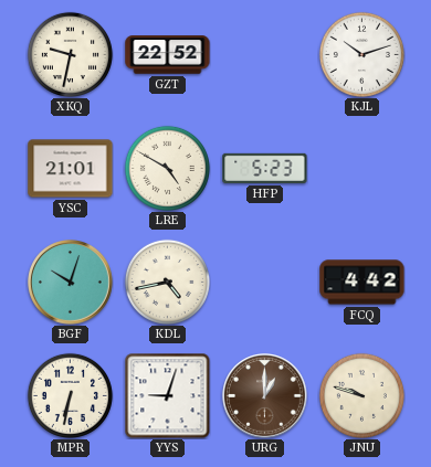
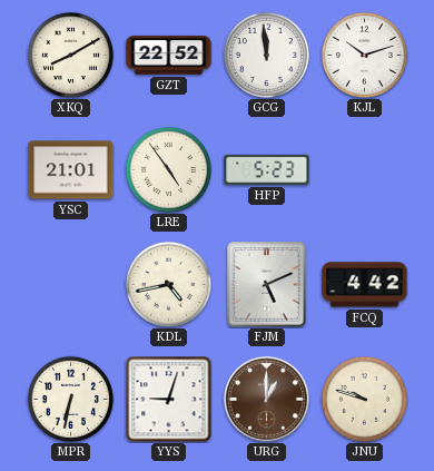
XKQ: 9:32 -> 8:10
GCG: none -> 11:59
LRE: 4:50 -> 4:54
BGF: 10:03 -> none
FJM: none -> 5:11
